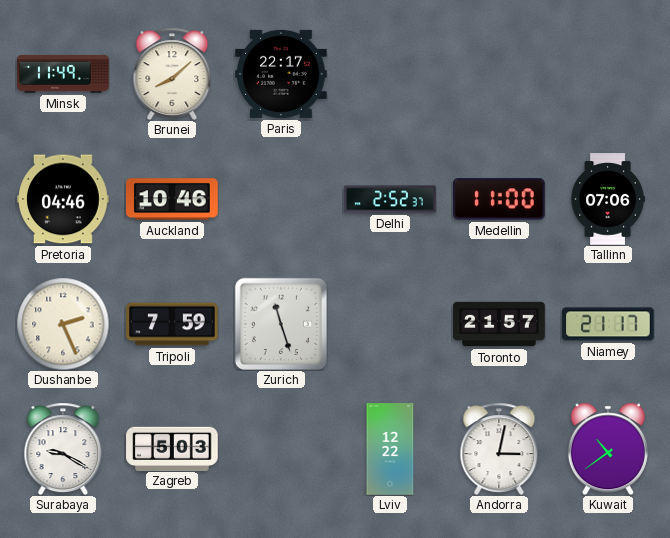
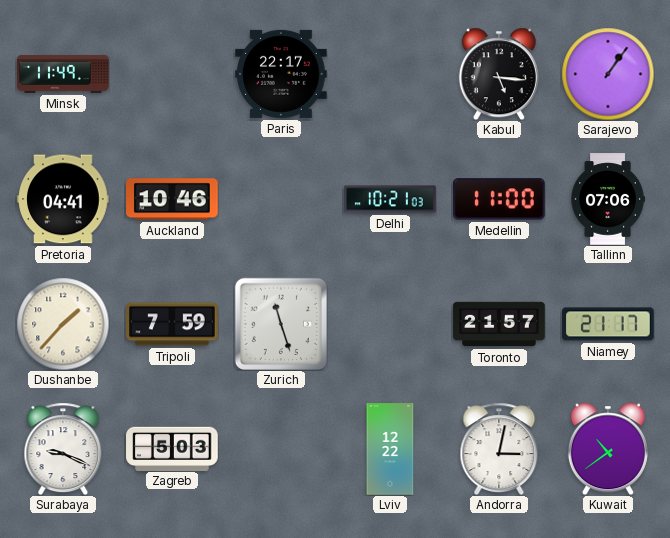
Brunei: 8:08 -> none
Kabul: none -> 5:16
Sarajevo: none -> 1:06
Pretoria: 04:46 -> 04:41
Delhi: 2:52 -> 10:21
Dushanbe: 2:26 -> 1:37
Surabaya: 9:20 -> 9:19
